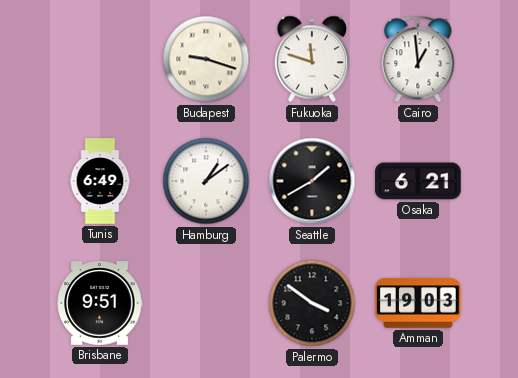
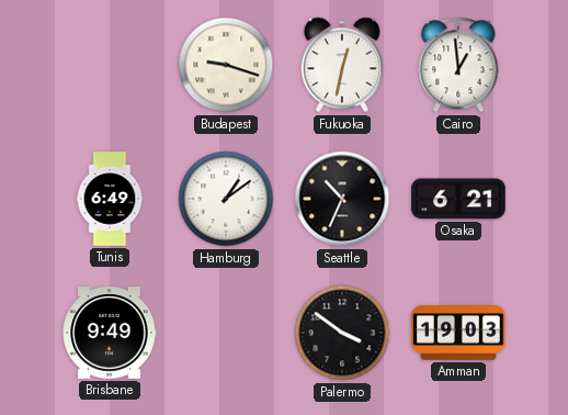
Fukuoka: 11:48 -> 12:32
Seattle: 1:40 -> 10:34
Brisbane: 9:51 -> 9:49
